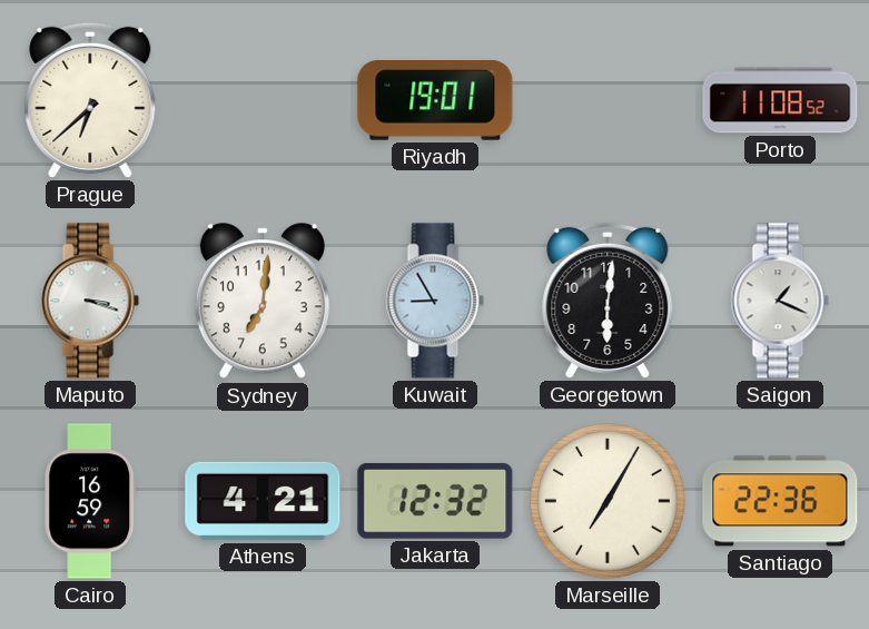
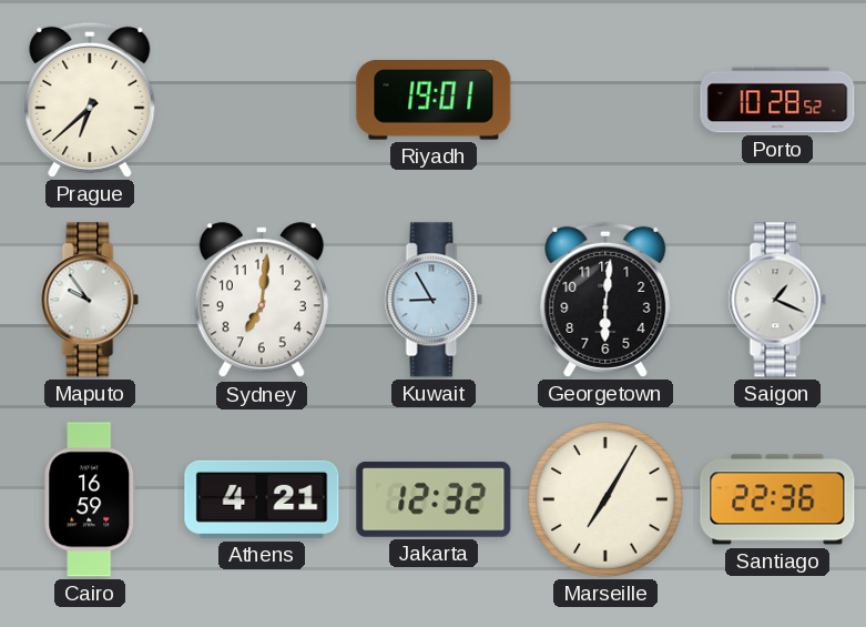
Porto: 11:08 -> 10:28
Maputo: 3:18 -> 9:54
